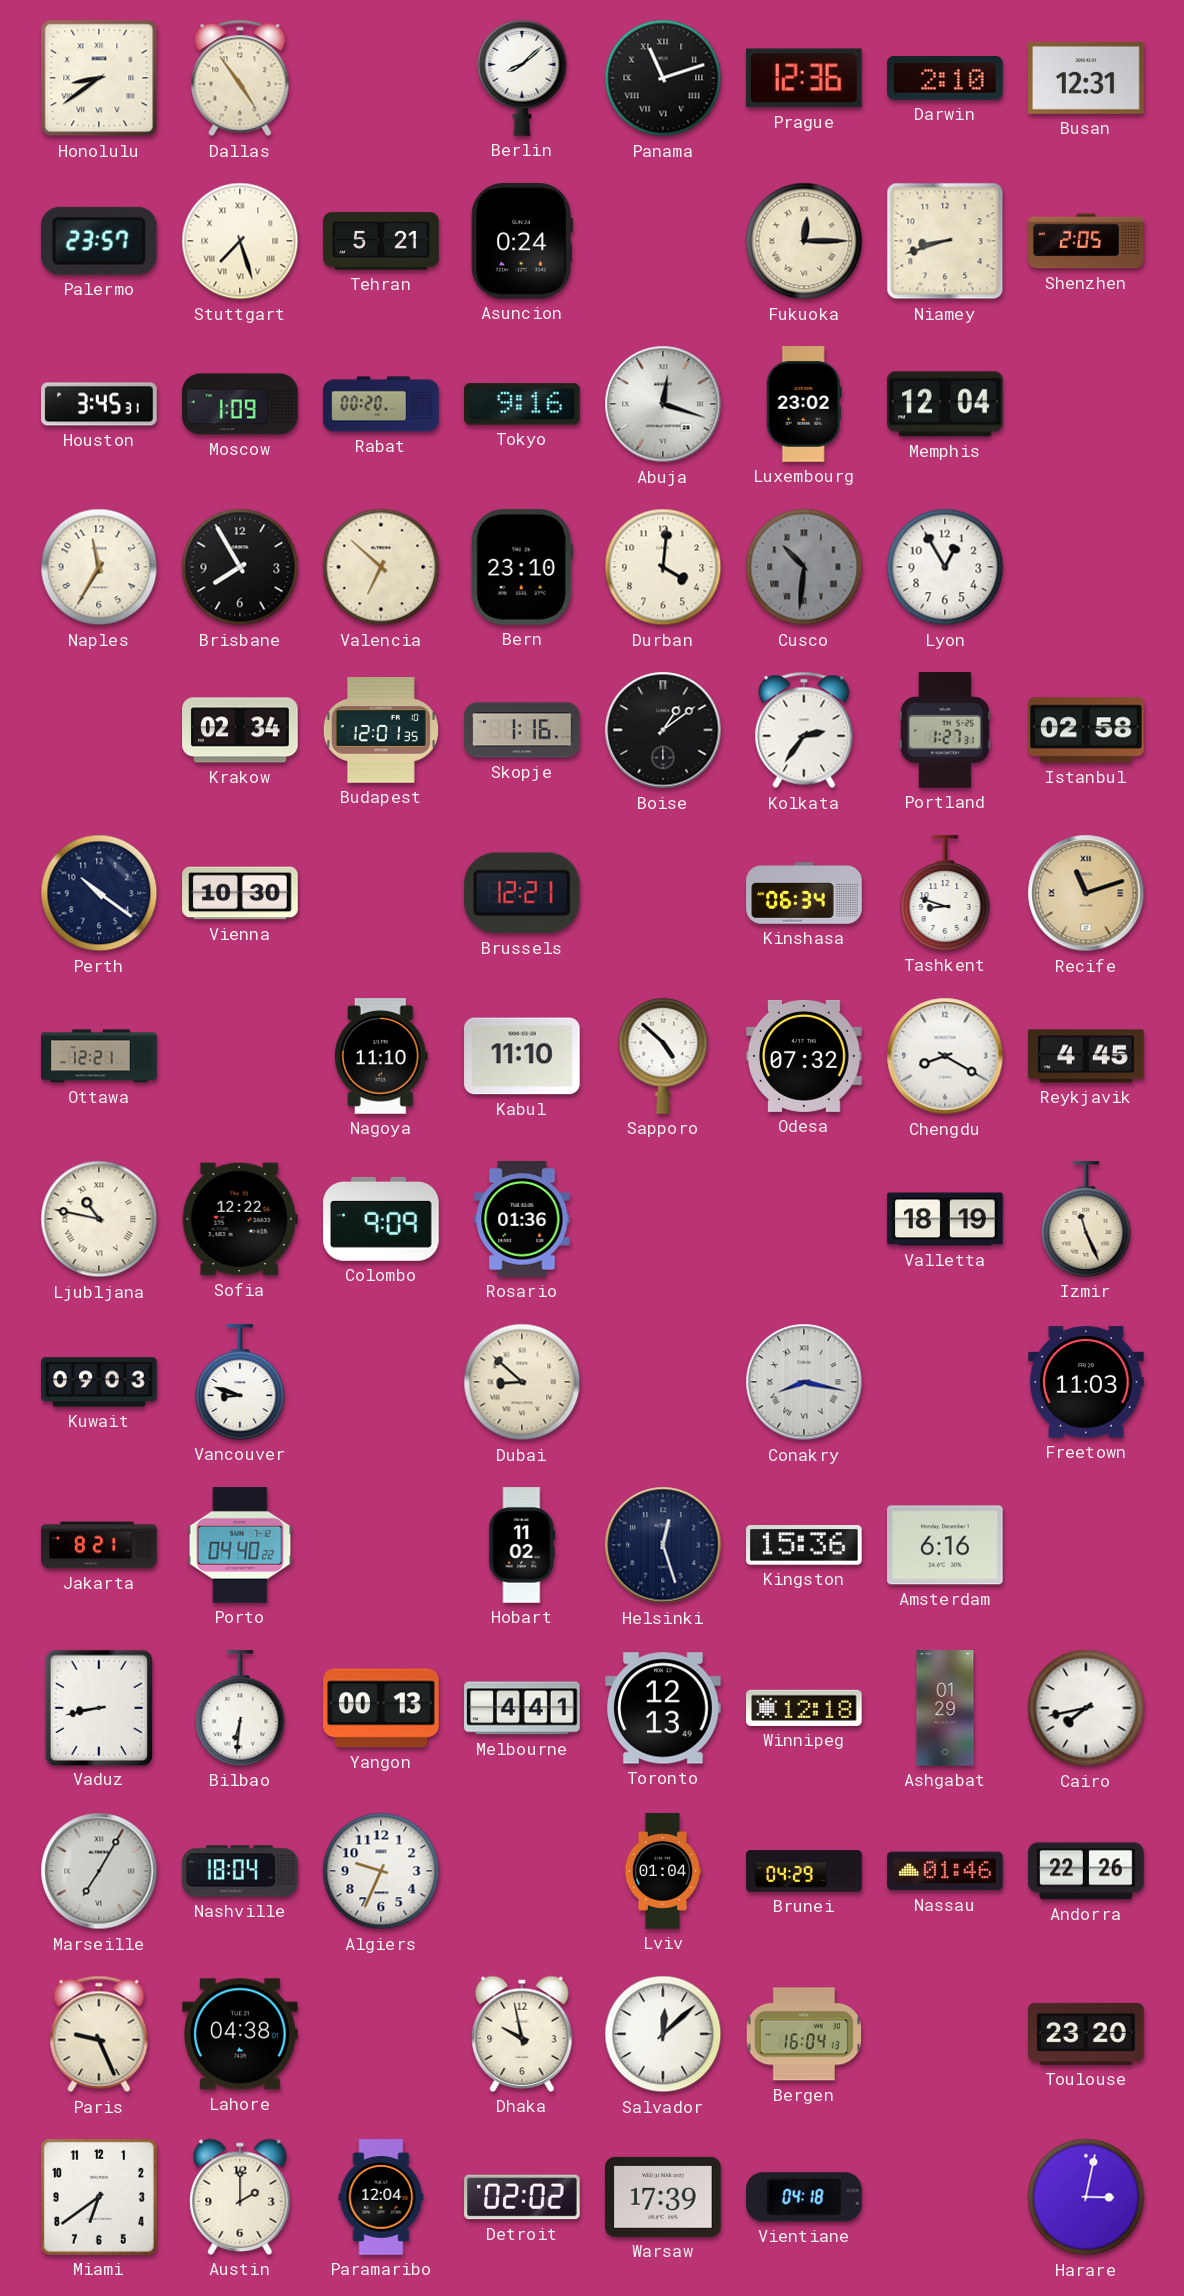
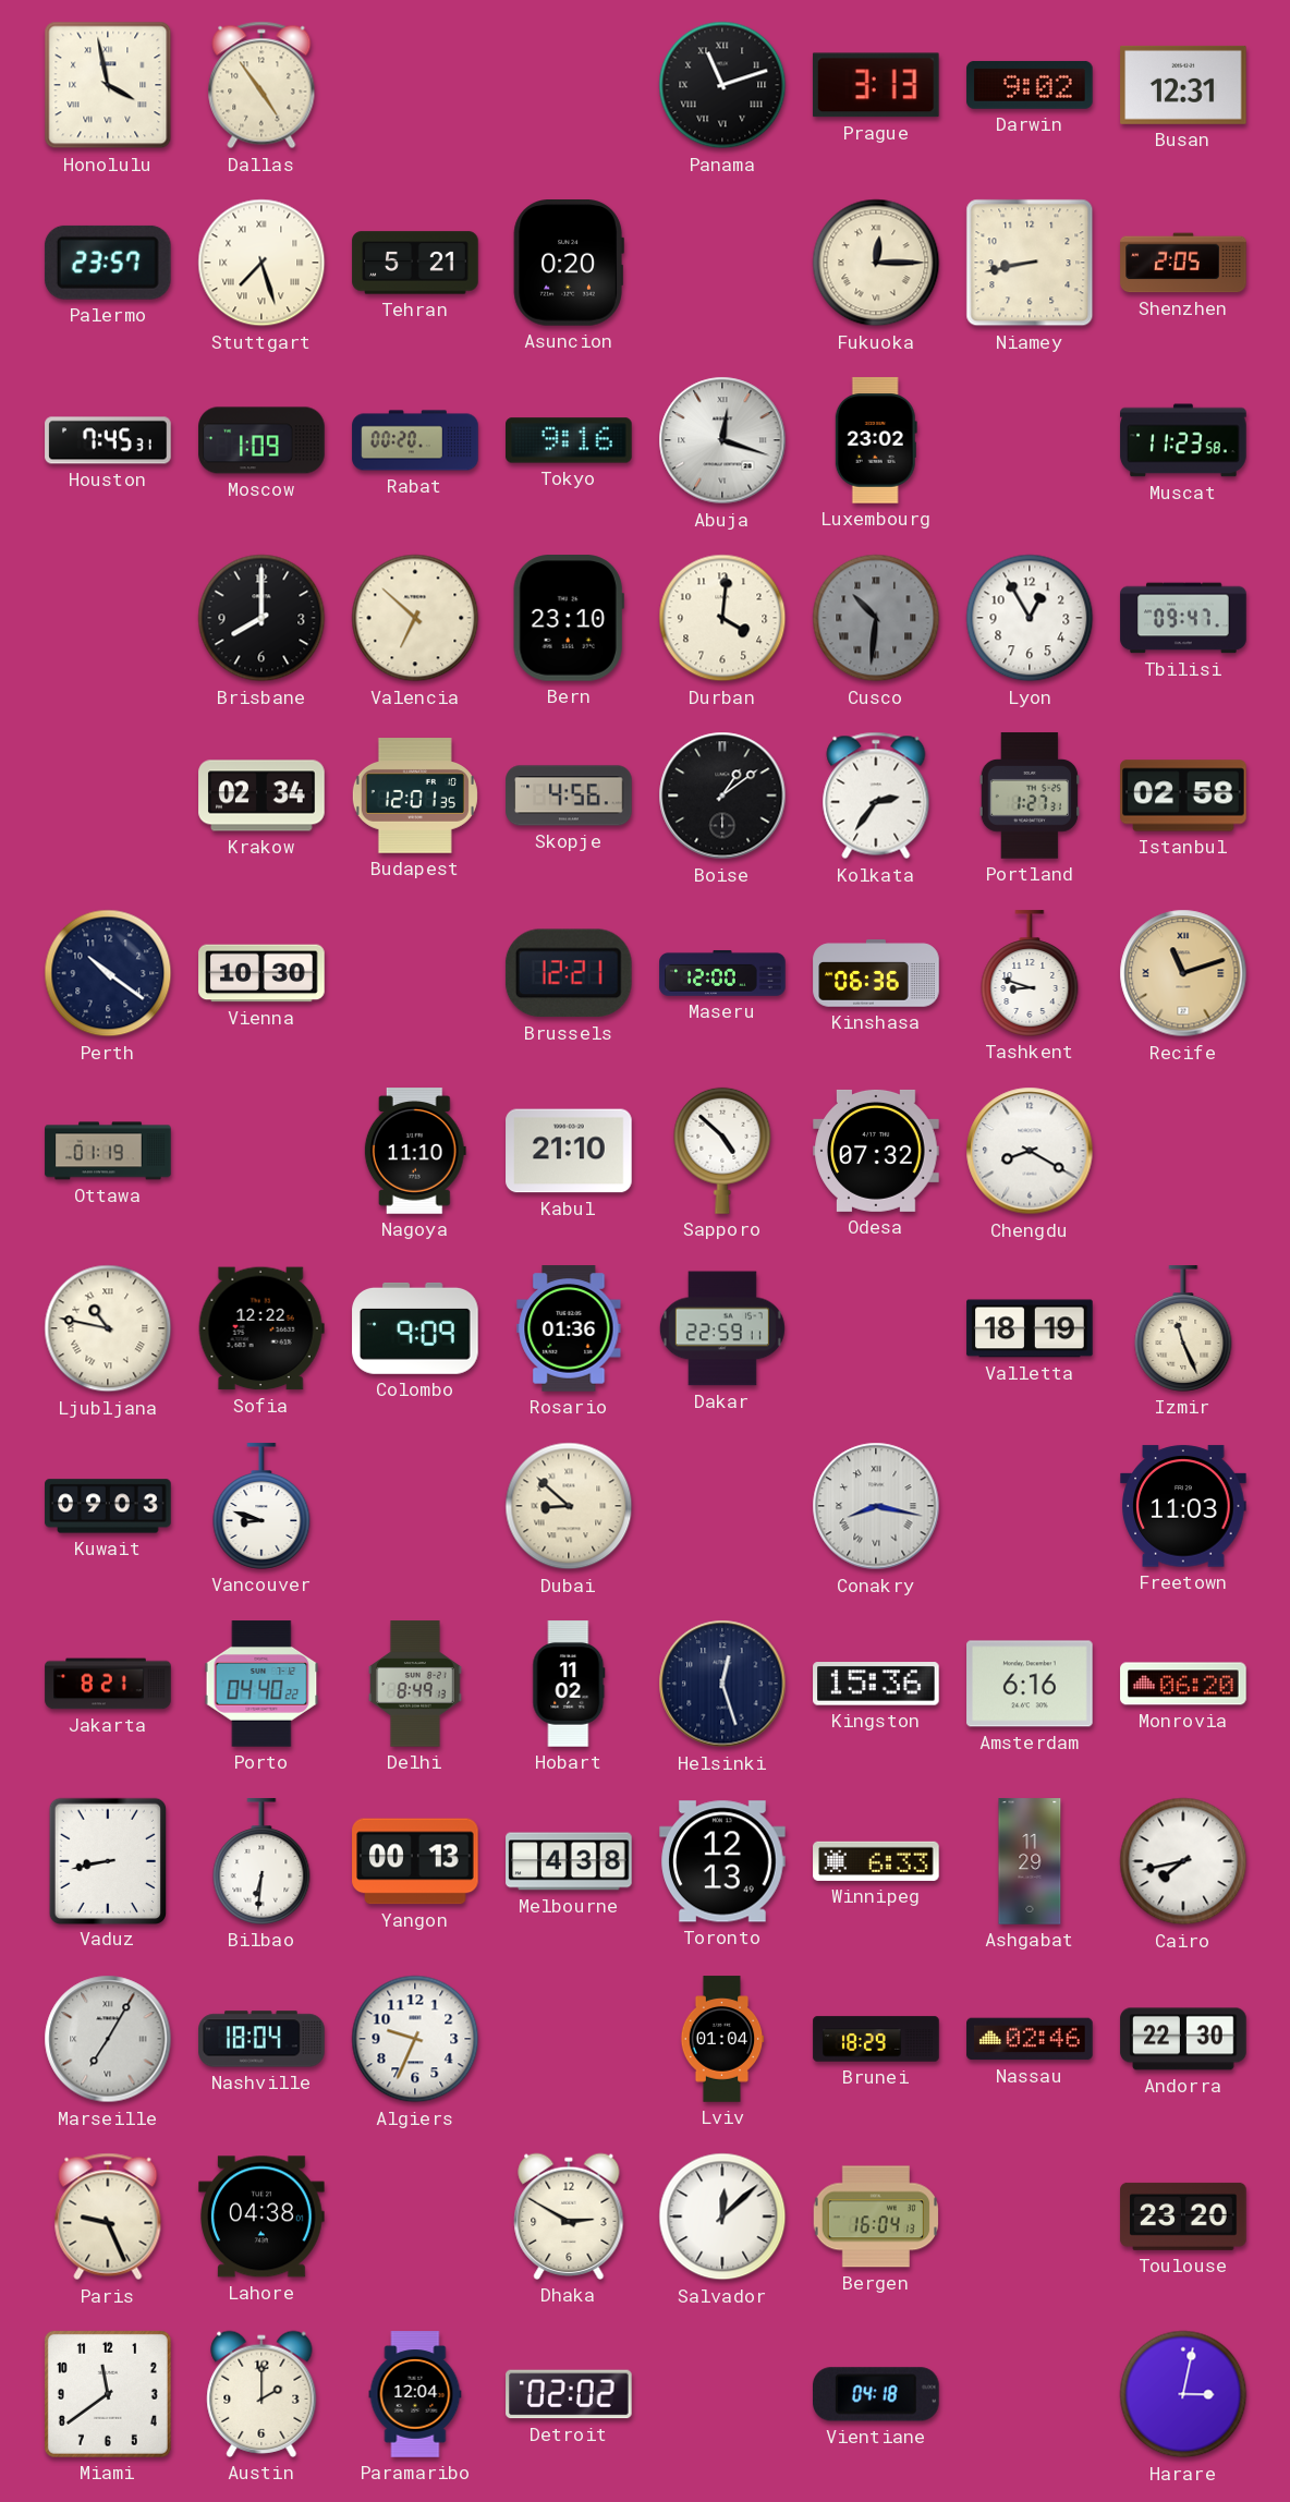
Honolulu: 8:39 -> 3:58
Berlin: 8:08 -> none
Prague: 12:36 -> 3:13
Darwin: 2:10 -> 9:02
Asuncion: 0:24 -> 0:20
Niamey: 8:42 -> 8:43
Houston: 3:45 -> 7:45
Memphis: 12:04 -> none
Muscat: none -> 11:23
Naples: 11:35 -> none
Brisbane: 7:55 -> 8:00
Tbilisi: none -> 09:47
Skopje: 1:16 -> 4:56
Maseru: none -> 12:00
Kinshasa: 06:34 -> 06:36
Ottawa: 12:21 -> 01:19
Kabul: 11:10 -> 21:10
Reykjavik: 4:45 -> none
Dakar: none -> 22:59
Delhi: none -> 8:49
Monrovia: none -> 06:20
Melbourne: 4:41 -> 4:38
Winnipeg: 12:18 -> 6:33
Ashgabat: 01:29 -> 11:29
Brunei: 04:29 -> 18:29
Nassau: 01:46 -> 02:46
Andorra: 22:26 -> 22:30
Dhaka: 9:58 -> 2:50
Miami: 6:39 -> 11:39
Warsaw: 17:39 -> none
